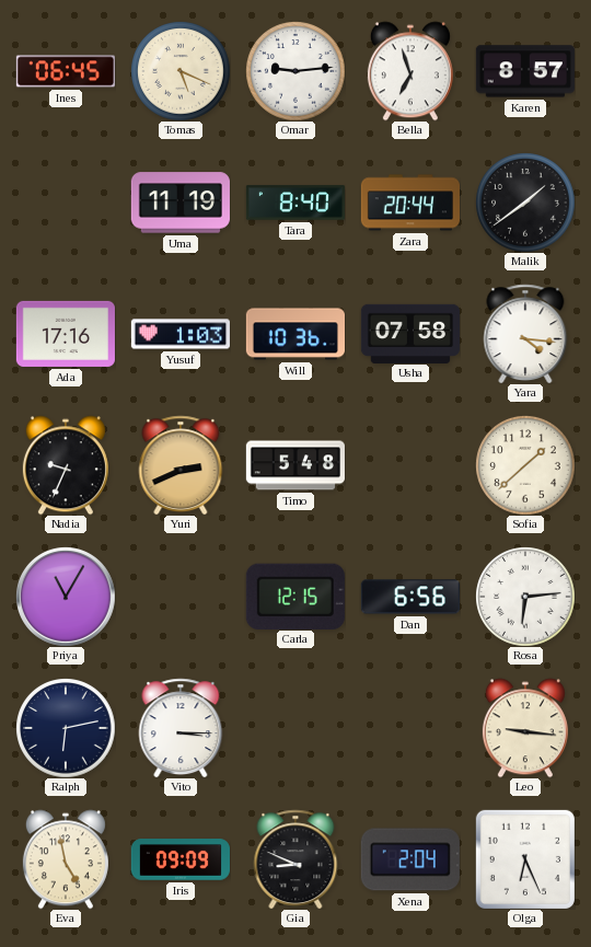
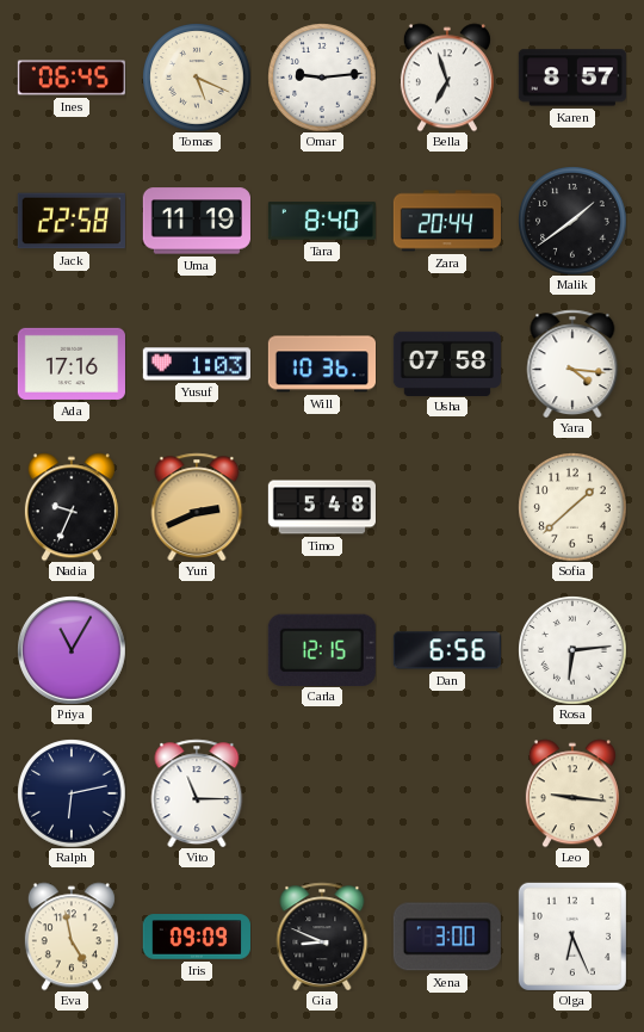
Jack: none -> 22:58
Vito: 3:15 -> 11:15
Xena: 2:04 -> 3:00
